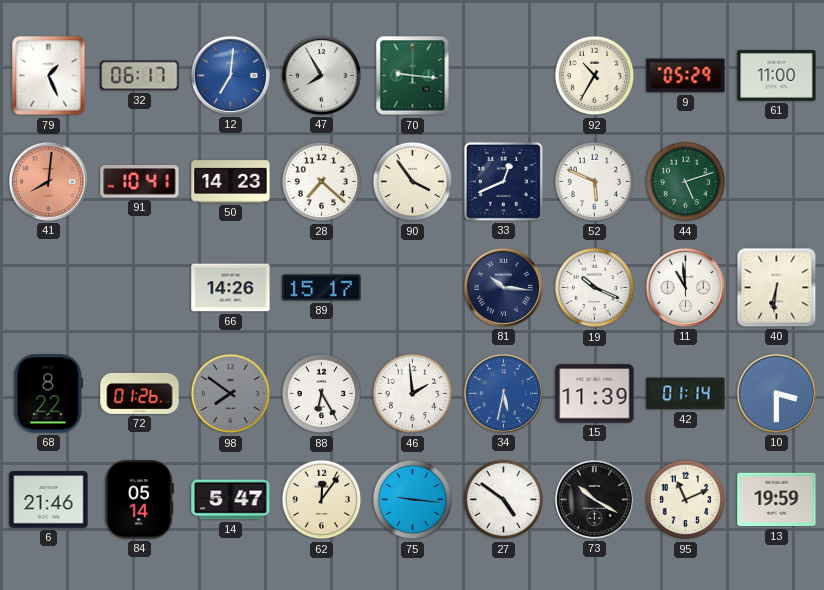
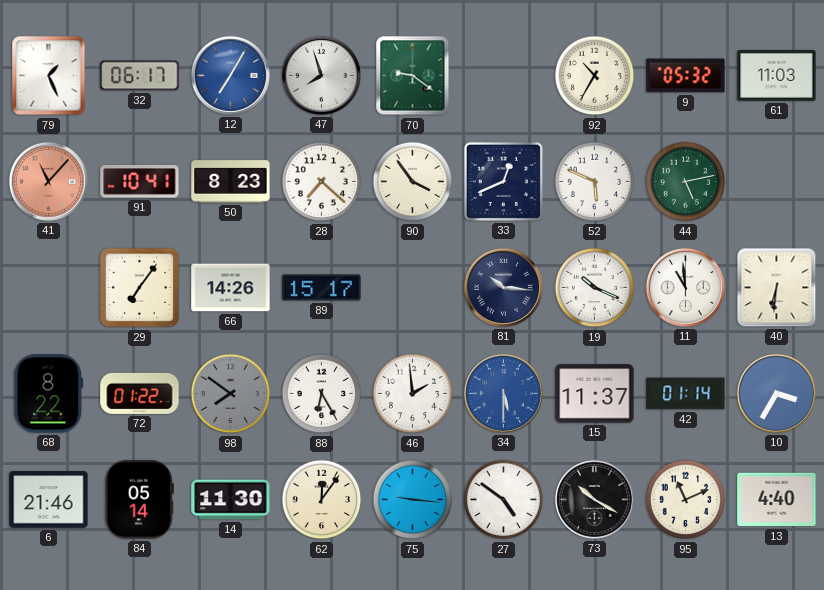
12: 7:01 -> 7:05
47: 7:55 -> 7:57
70: 9:16 -> 9:21
9: 05:29 -> 05:32
61: 11:00 -> 11:03
41: 8:01 -> 11:07
50: 14:23 -> 8:23
44: 5:12 -> 5:13
29: none -> 7:06
72: 01:26 -> 01:22
34: 5:32 -> 5:30
15: 11:39 -> 11:37
10: 3:30 -> 3:35
14: 5:47 -> 11:30
13: 19:59 -> 4:40
